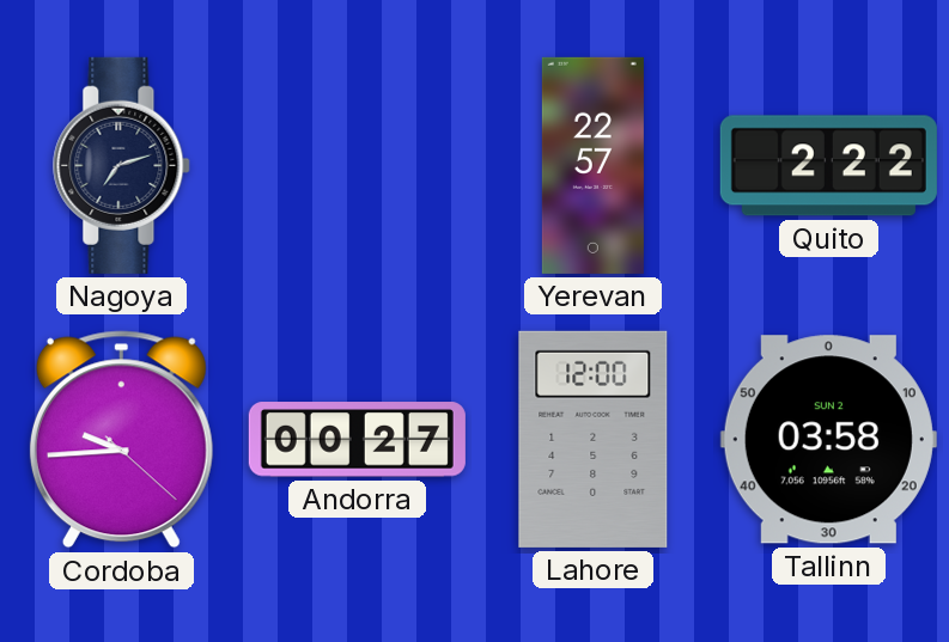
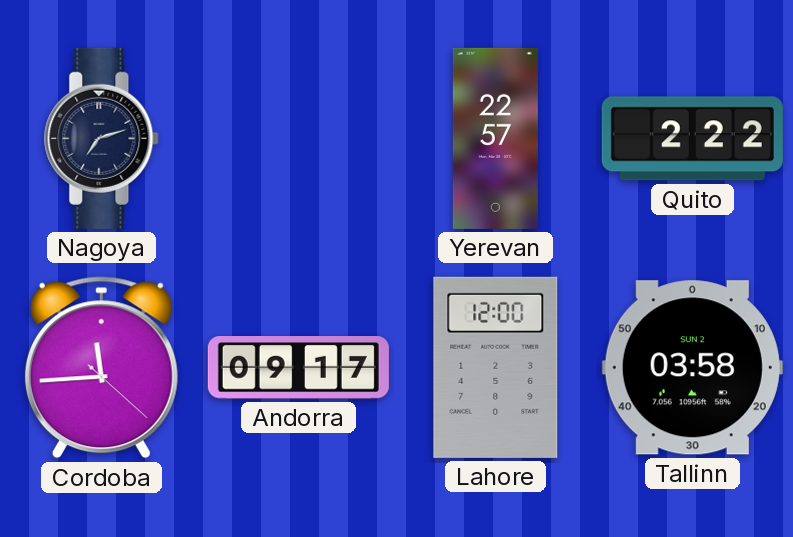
Cordoba: 9:44 -> 11:44
Andorra: 00:27 -> 09:17
